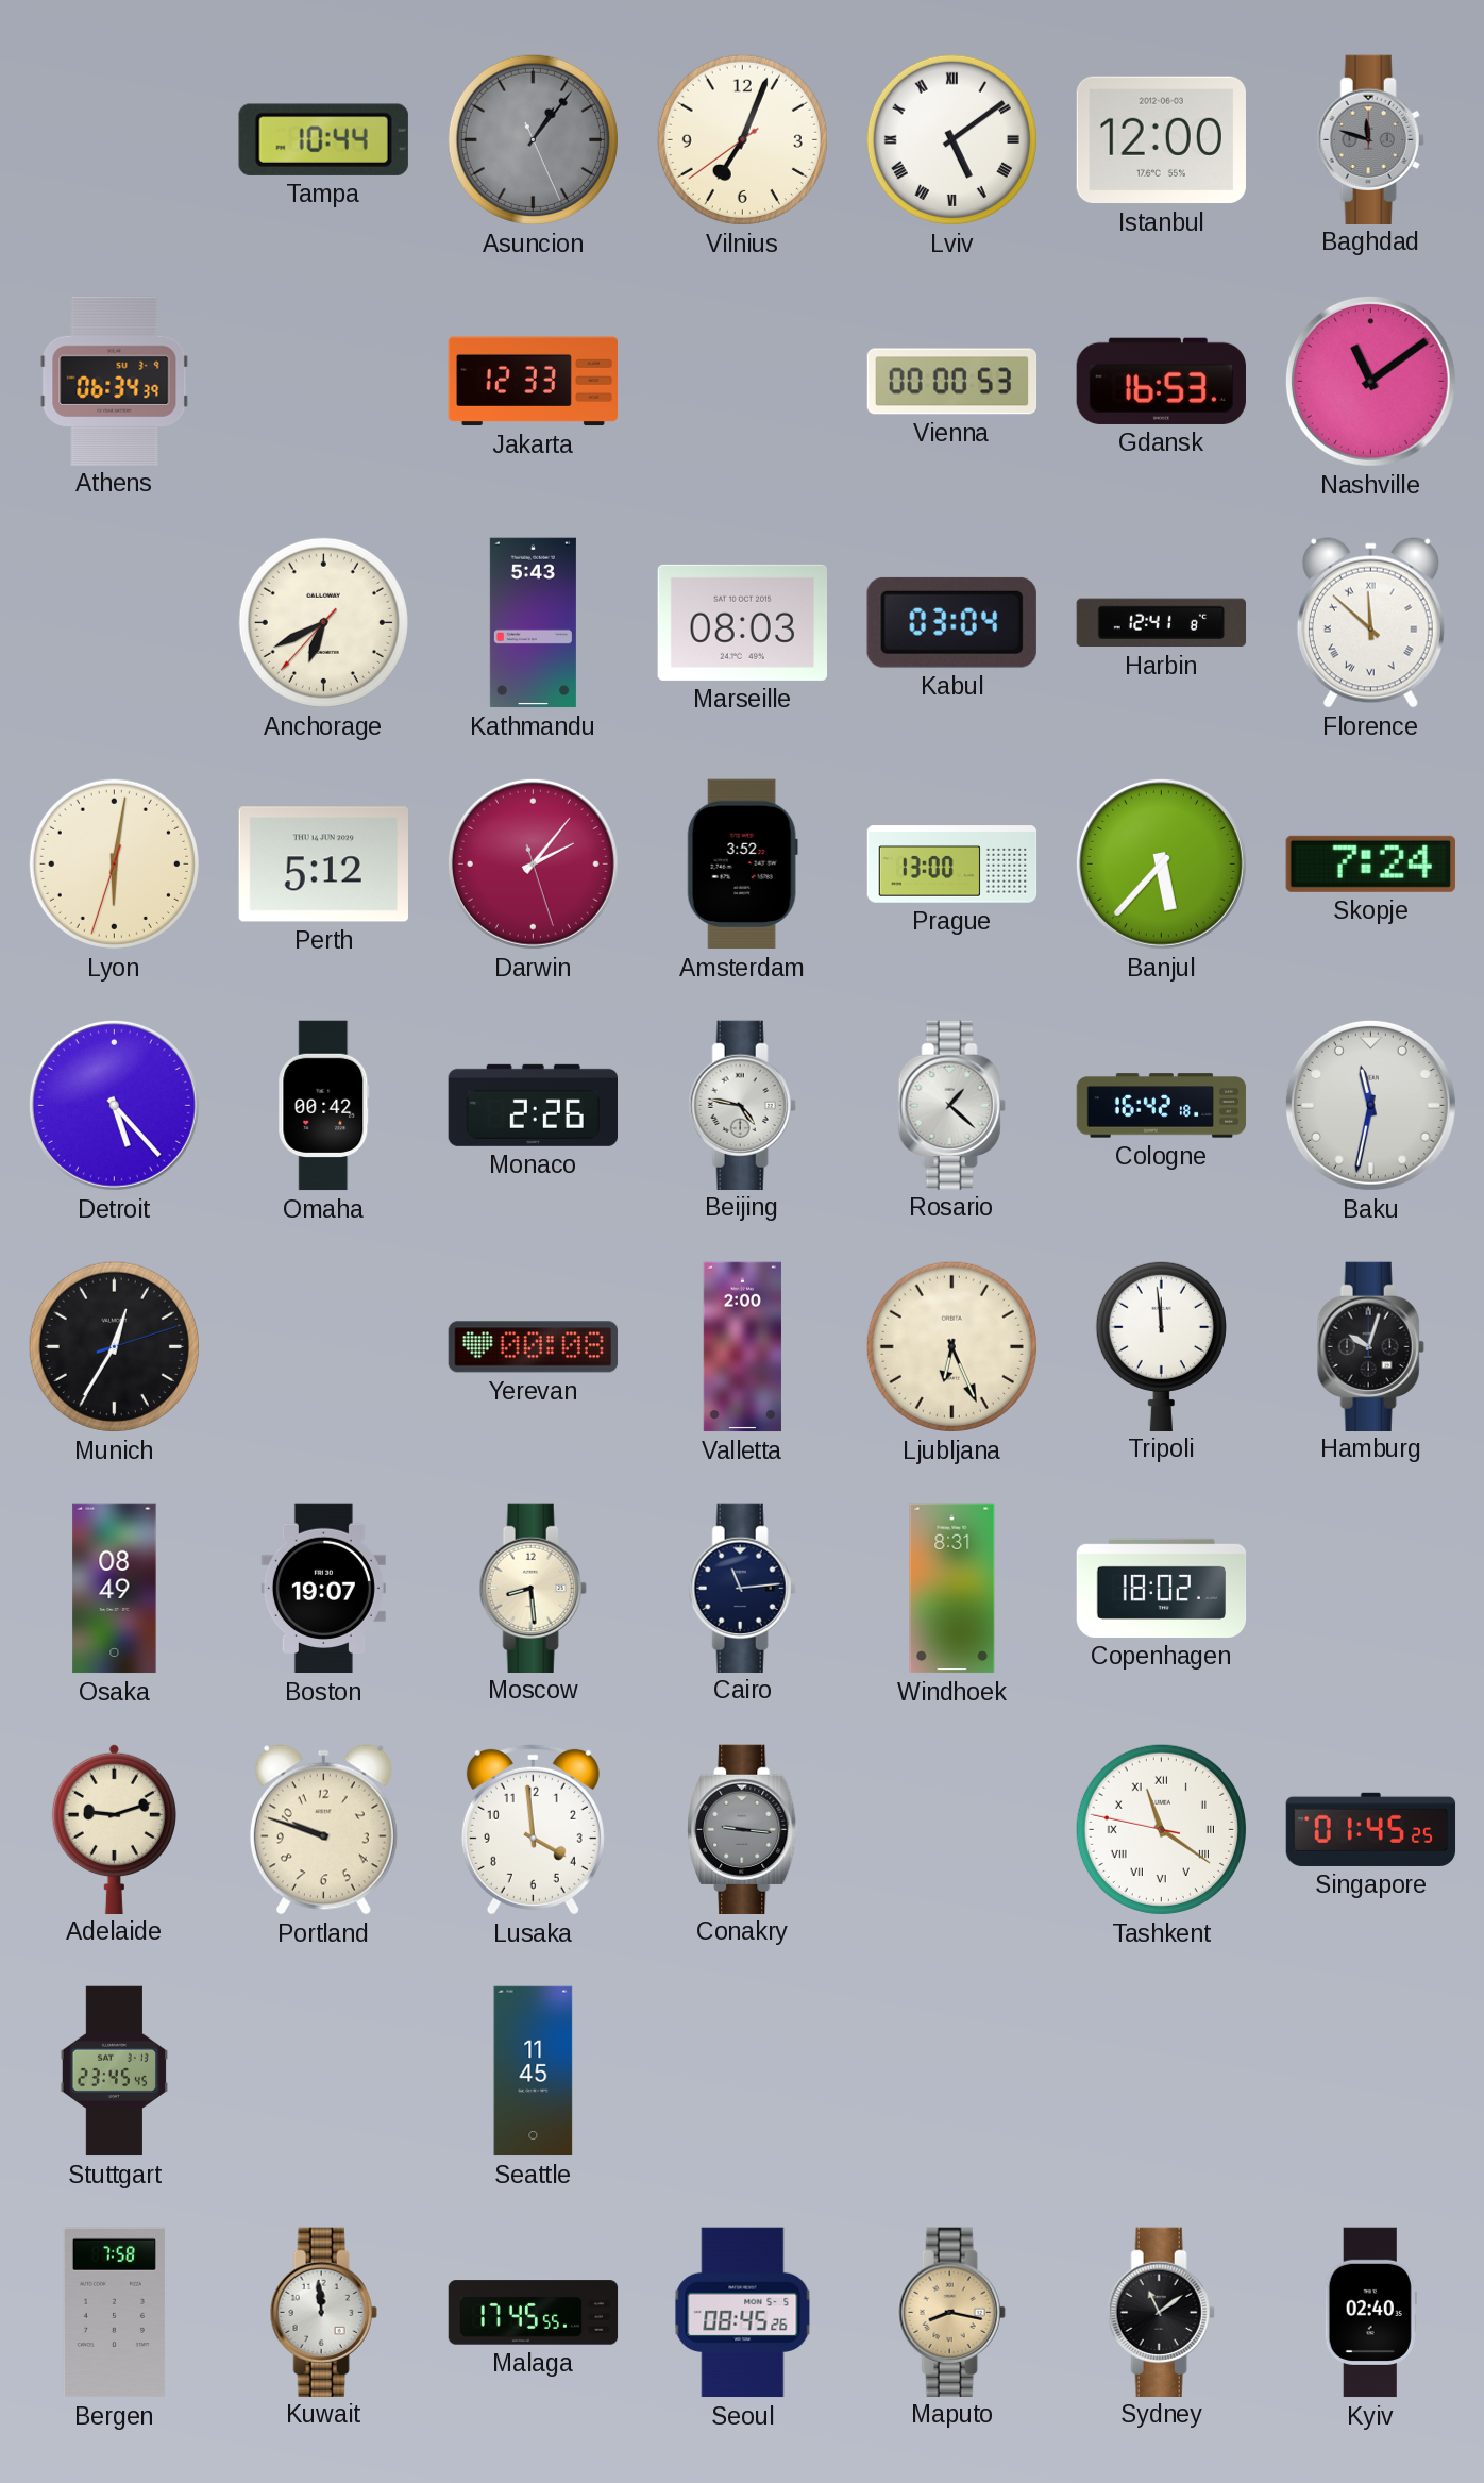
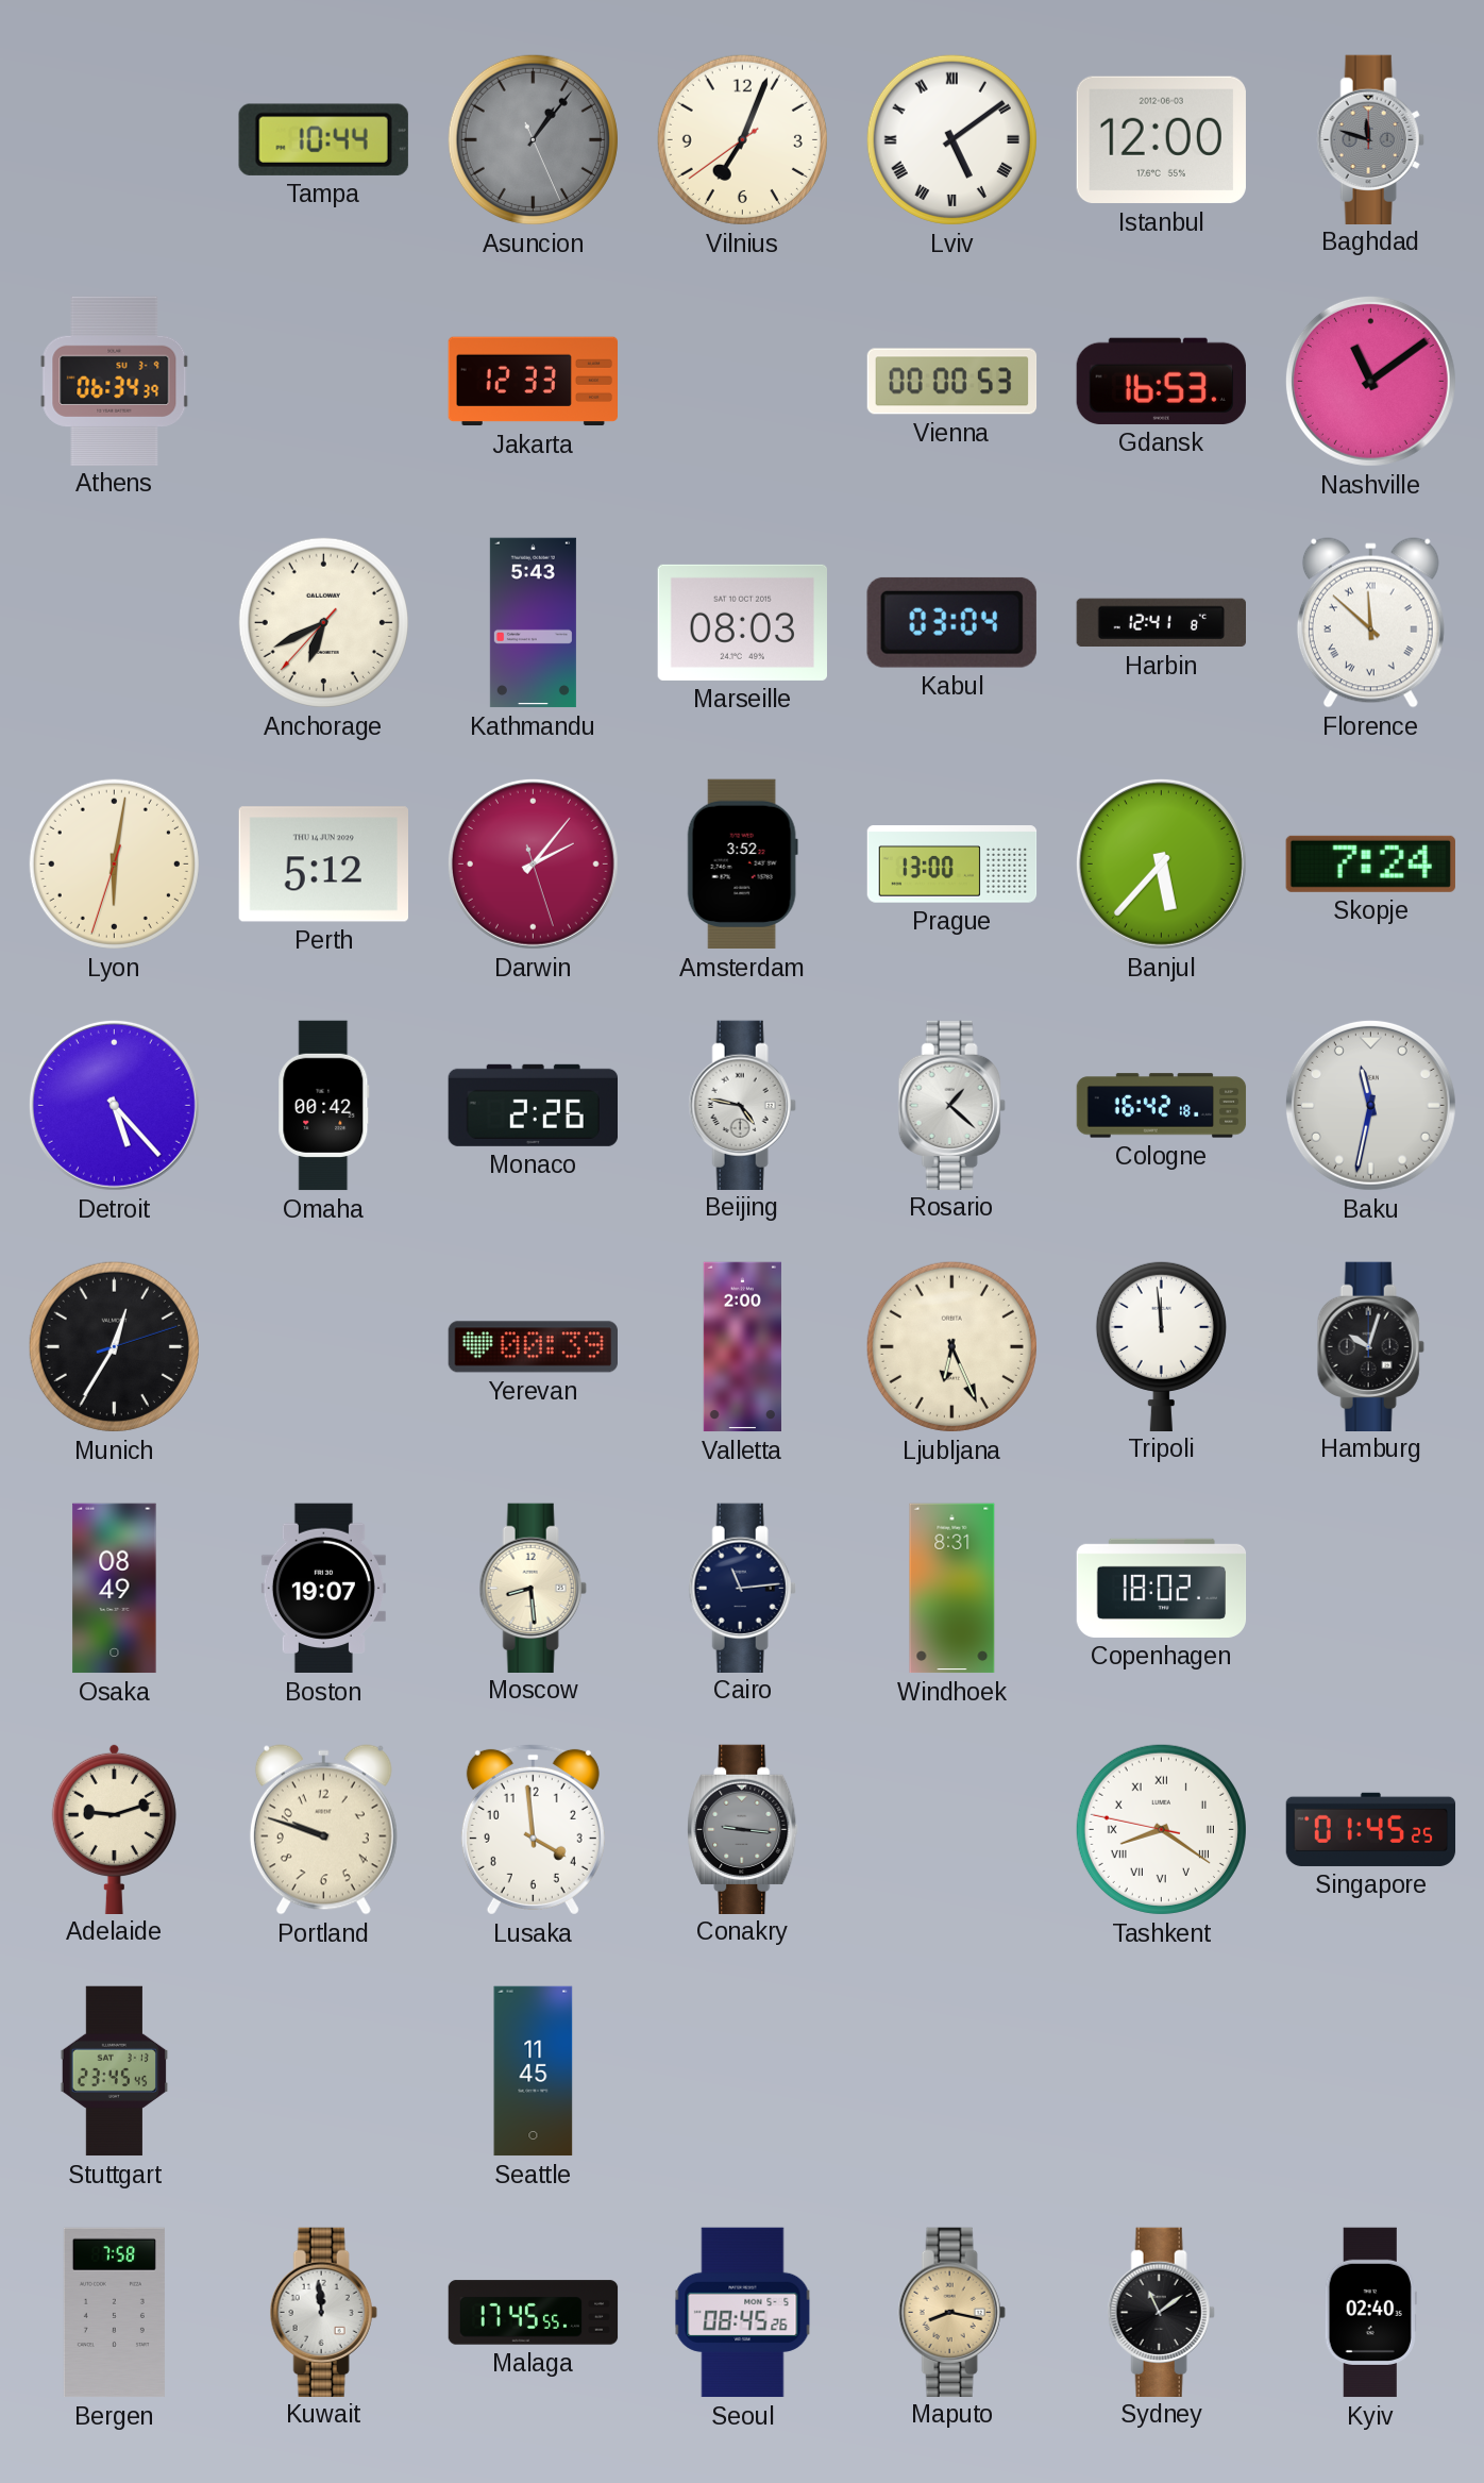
Yerevan: 00:08 -> 00:39
Tashkent: 11:20 -> 8:20
